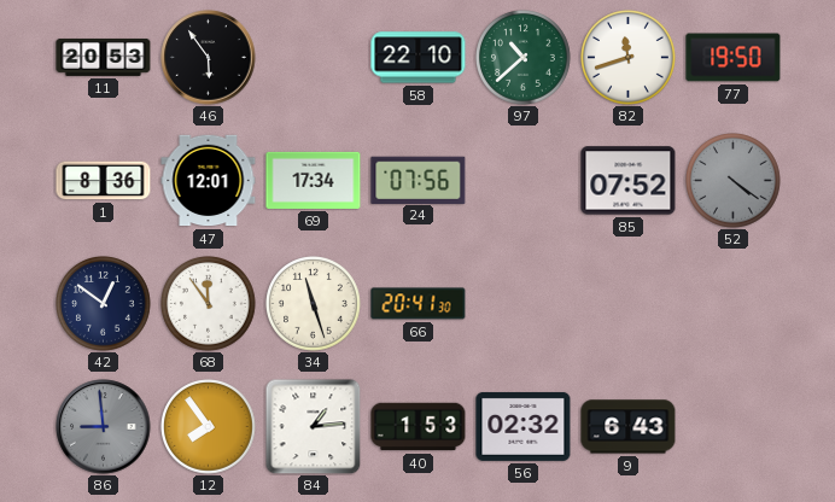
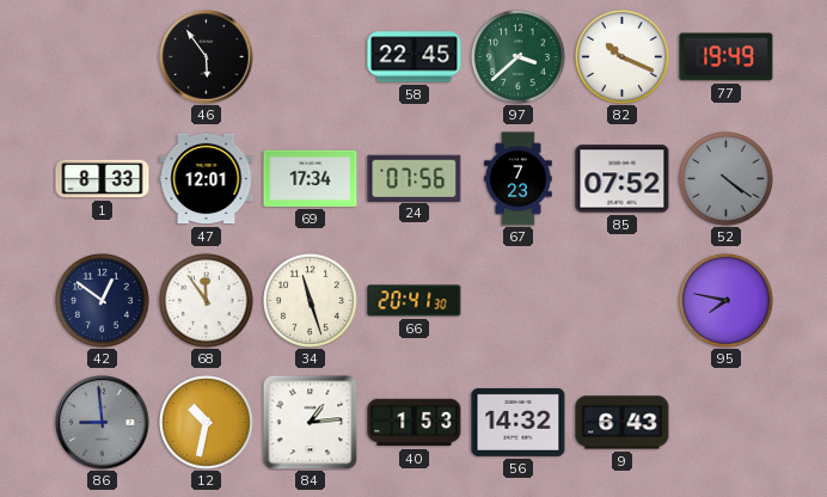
11: 20:53 -> none
58: 22:10 -> 22:45
97: 10:38 -> 3:38
82: 11:42 -> 10:19
77: 19:50 -> 19:49
1: 8:36 -> 8:33
67: none -> 7:23
95: none -> 7:47
12: 7:54 -> 10:32
56: 02:32 -> 14:32
